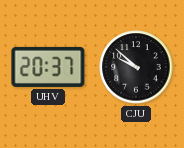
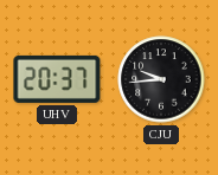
CJU: 9:52 -> 9:44
